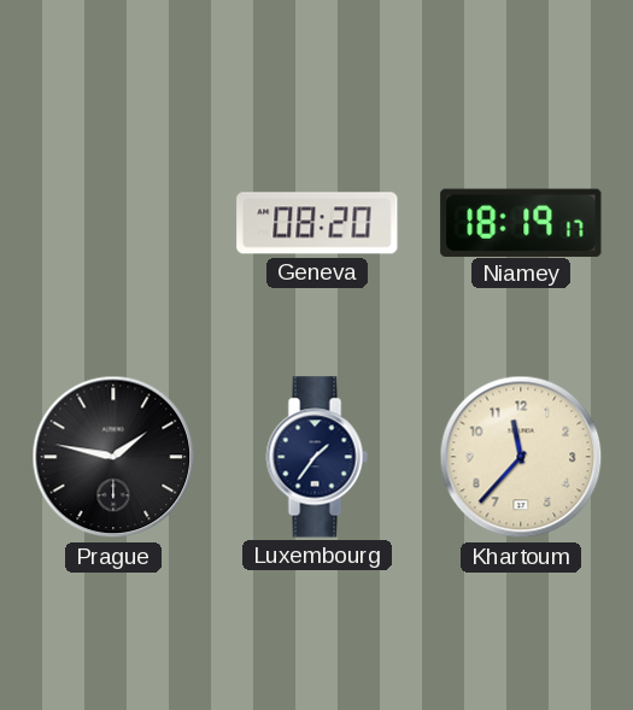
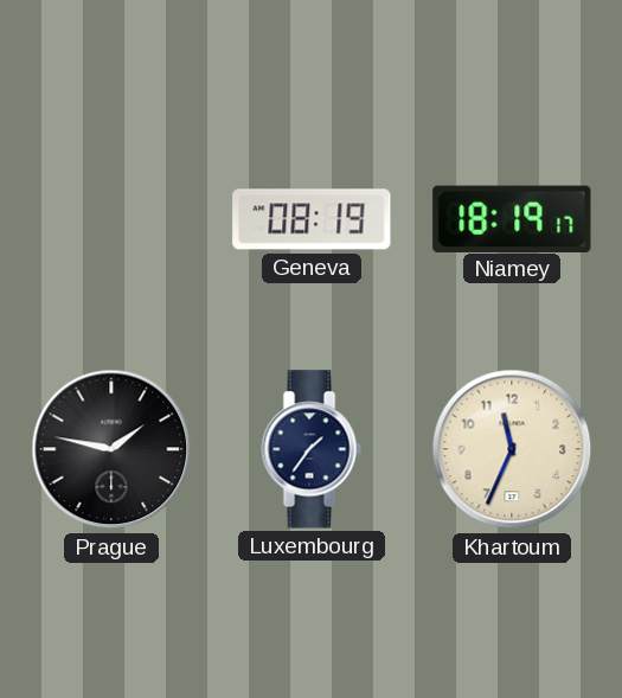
Geneva: 08:20 -> 08:19
Khartoum: 11:37 -> 11:34
